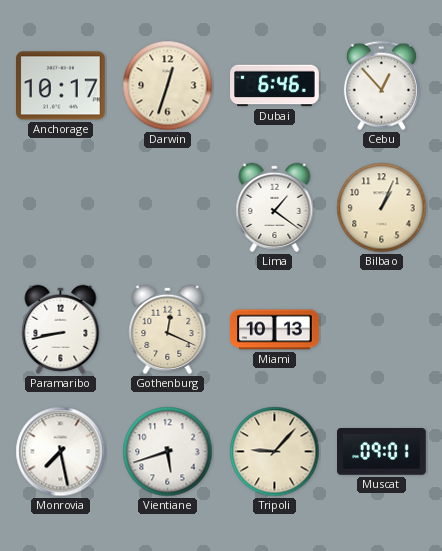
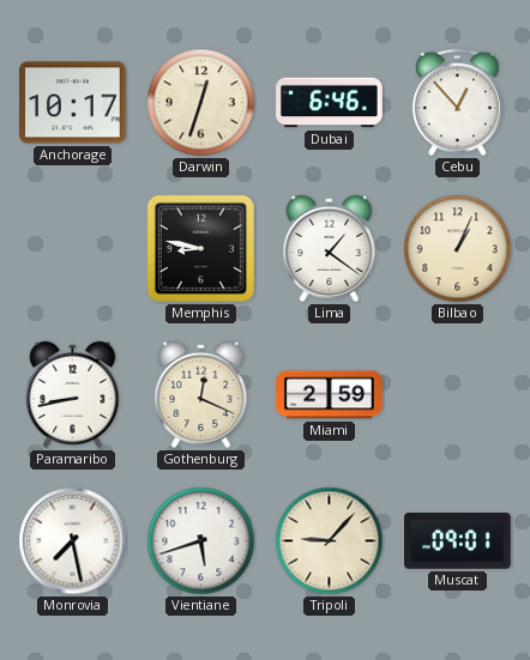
Memphis: none -> 8:47
Miami: 10:13 -> 2:59
